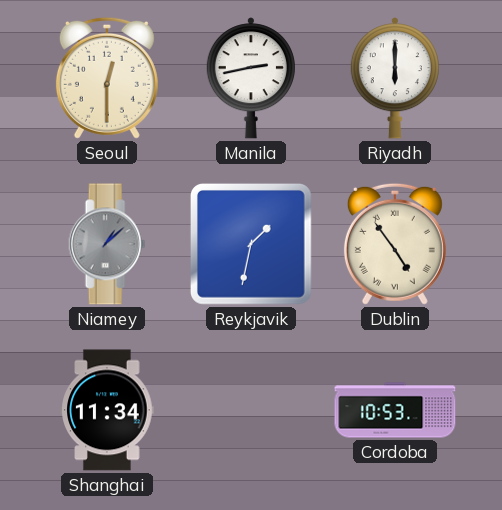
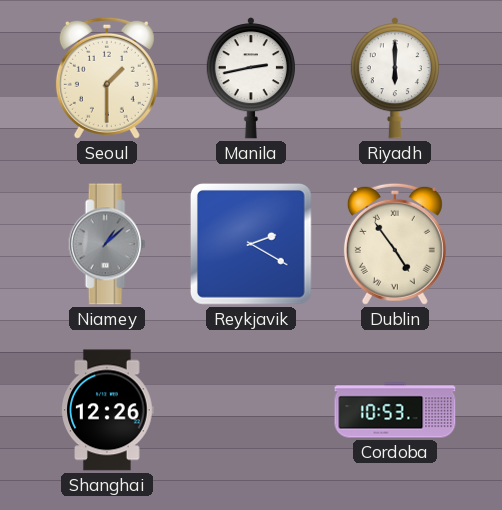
Seoul: 12:30 -> 1:30
Reykjavik: 1:32 -> 2:20
Shanghai: 11:34 -> 12:26
